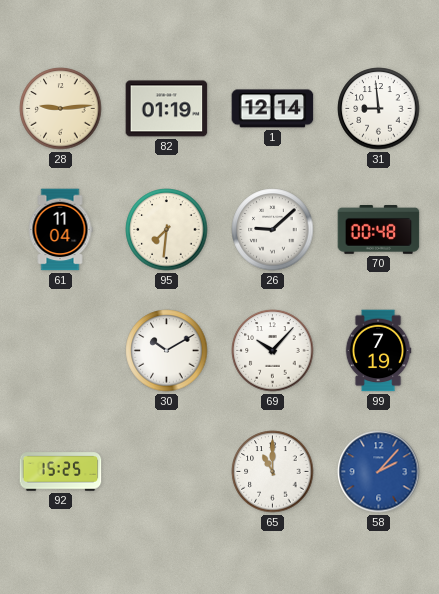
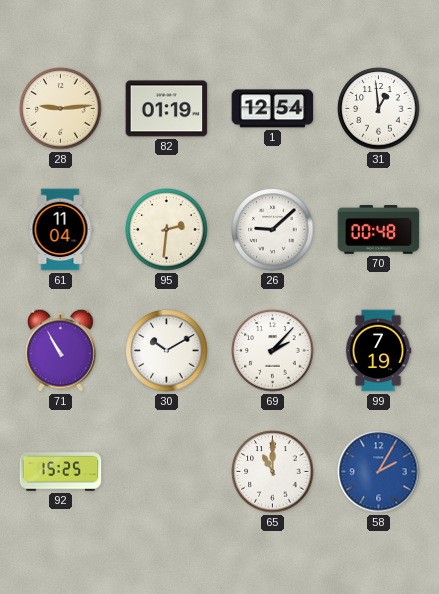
1: 12:14 -> 12:54
31: 8:59 -> 12:59
95: 7:31 -> 2:31
71: none -> 10:55
69: 10:07 -> 2:07
58: 2:07 -> 2:05
